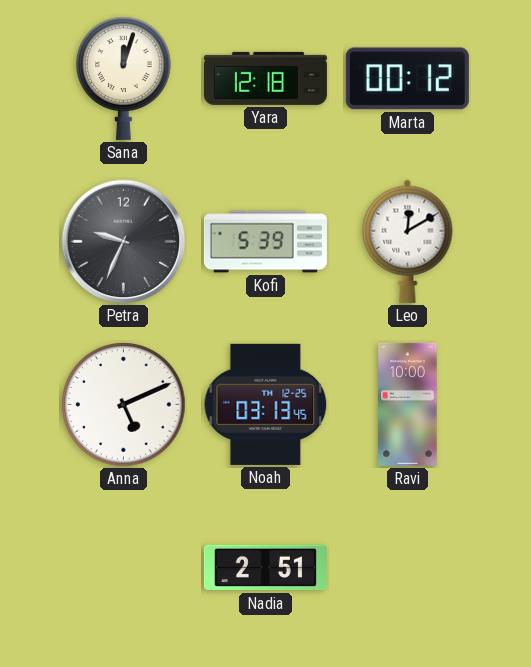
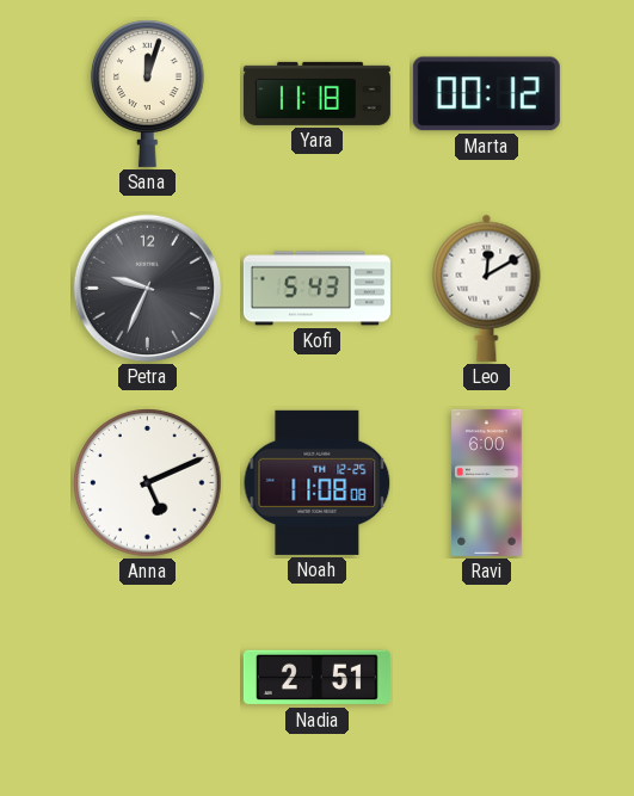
Yara: 12:18 -> 11:18
Kofi: 5:39 -> 5:43
Noah: 03:13 -> 11:08
Ravi: 10:00 -> 6:00
